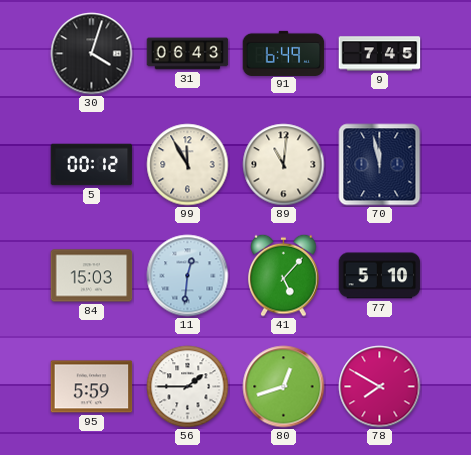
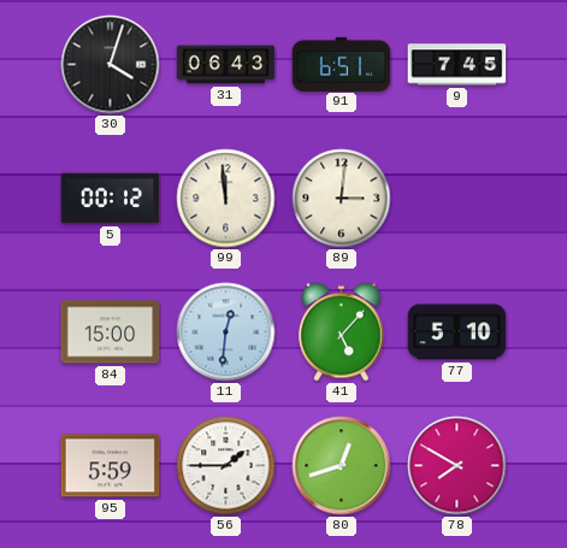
91: 6:49 -> 6:51
99: 11:55 -> 11:59
89: 11:01 -> 3:01
70: 11:58 -> none
84: 15:03 -> 15:00
